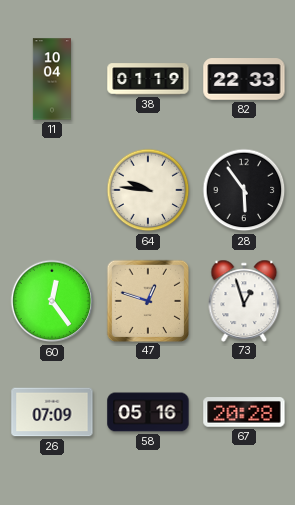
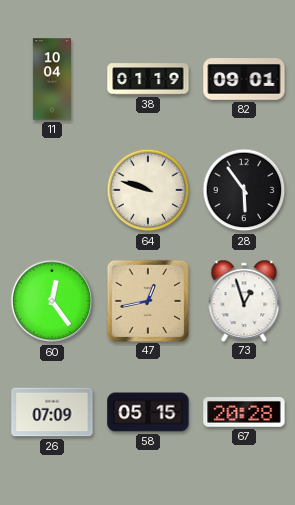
82: 22:33 -> 09:01
64: 9:46 -> 9:48
47: 12:48 -> 12:43
58: 05:16 -> 05:15
